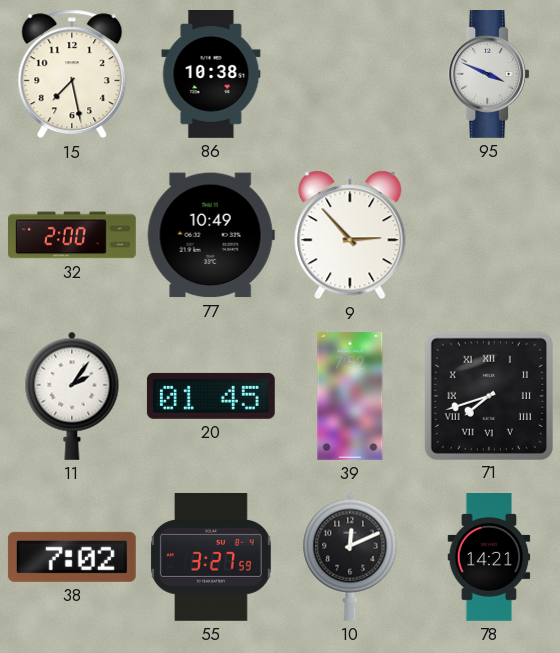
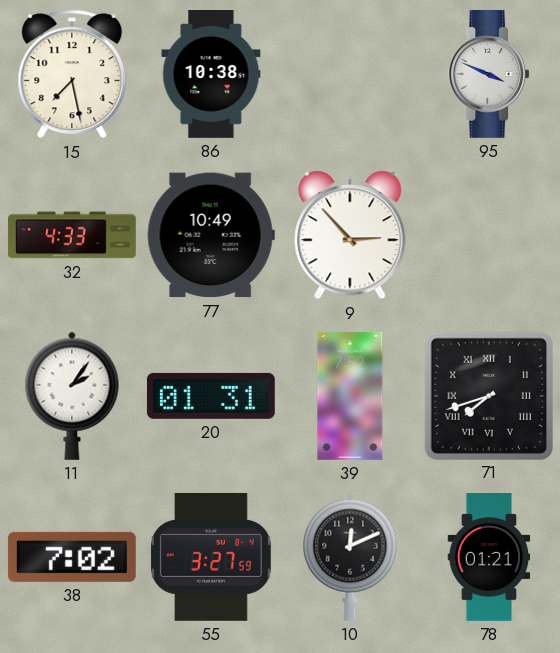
32: 2:00 -> 4:33
20: 01:45 -> 01:31
78: 14:21 -> 01:21
